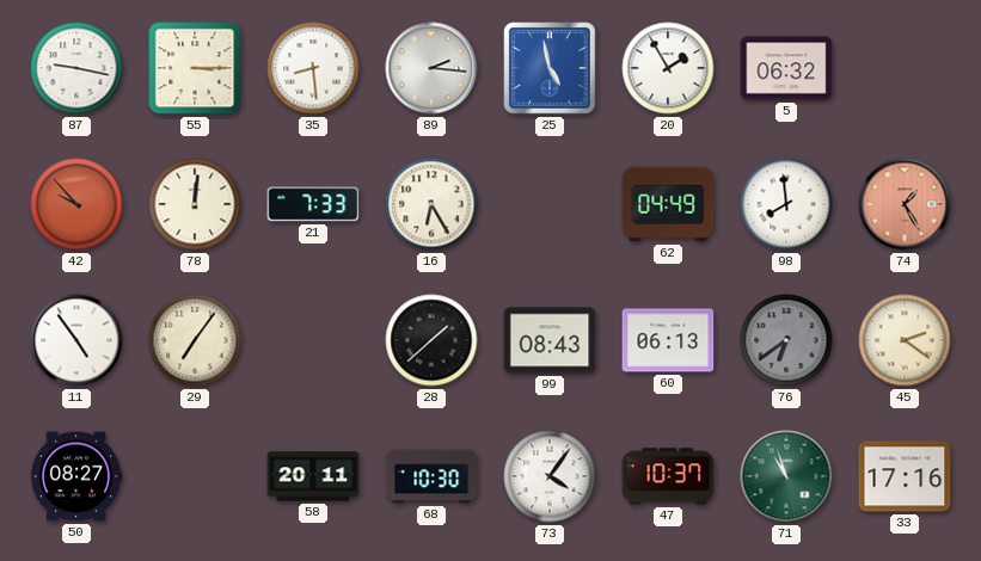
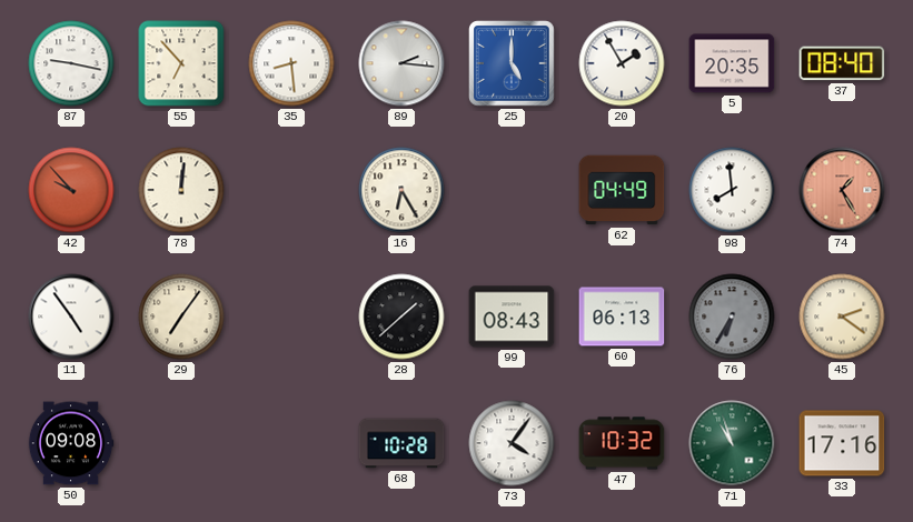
55: 3:15 -> 6:53
25: 4:58 -> 5:00
5: 06:32 -> 20:35
37: none -> 08:40
21: 7:33 -> none
76: 6:39 -> 6:35
50: 08:27 -> 09:08
58: 20:11 -> none
68: 10:30 -> 10:28
47: 10:37 -> 10:32
